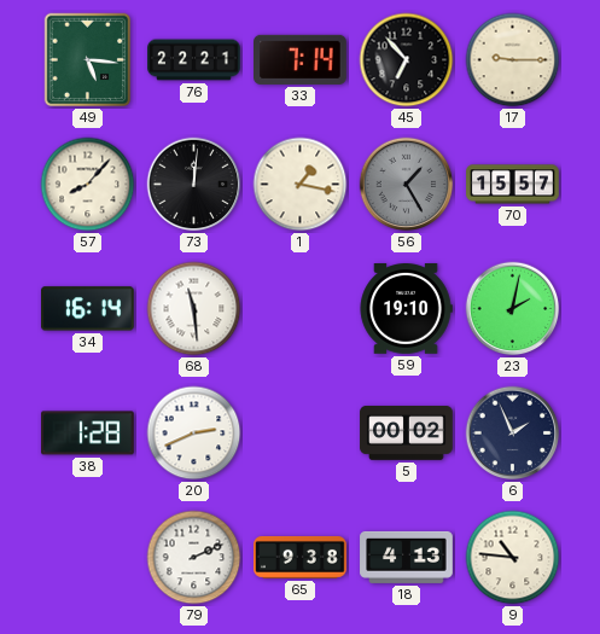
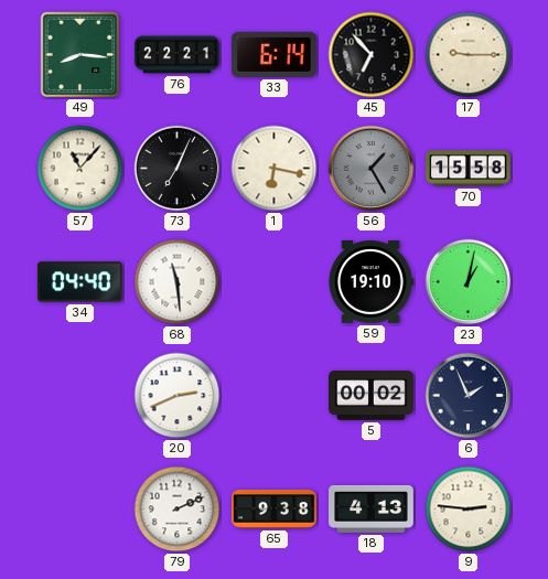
49: 5:16 -> 8:16
33: 7:14 -> 6:14
57: 8:07 -> 11:07
73: 12:01 -> 7:04
1: 1:17 -> 6:17
70: 15:57 -> 15:58
34: 16:14 -> 04:40
23: 2:02 -> 1:02
38: 1:28 -> none
9: 10:46 -> 2:46
